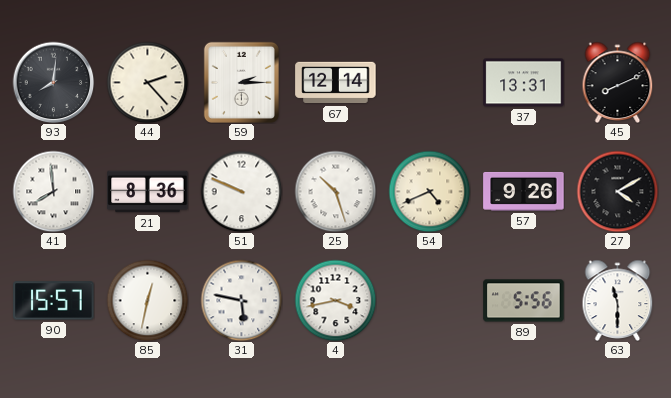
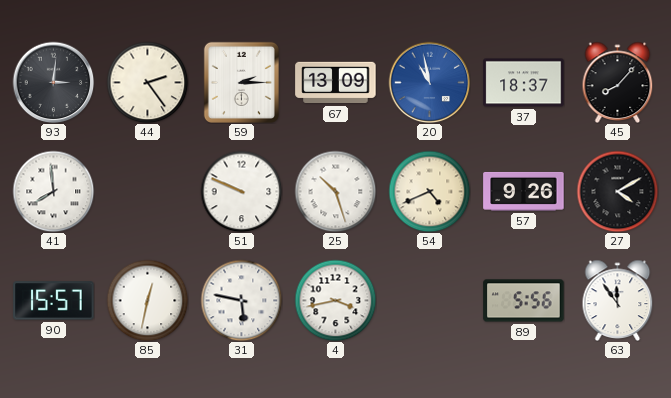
93: 8:01 -> 3:01
44: 2:23 -> 2:24
67: 12:14 -> 13:09
20: none -> 10:58
37: 13:31 -> 18:37
45: 8:11 -> 8:07
21: 8:36 -> none
63: 11:30 -> 11:54
